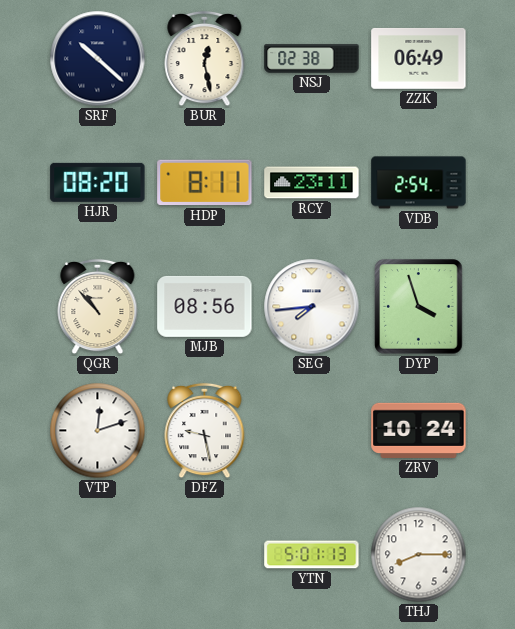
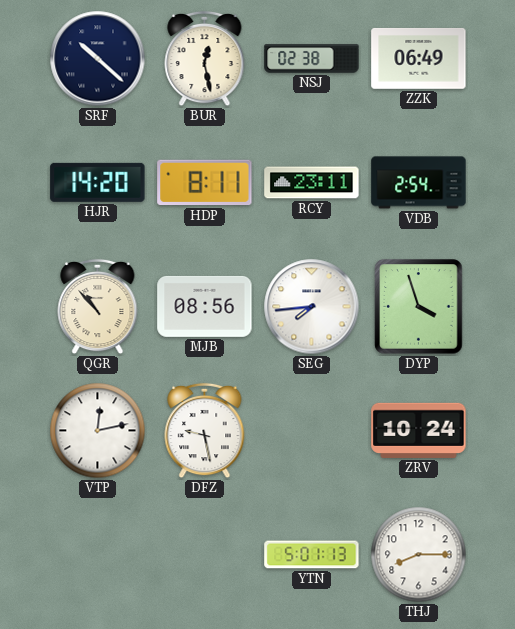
HJR: 08:20 -> 14:20
VTP: 12:12 -> 12:13
